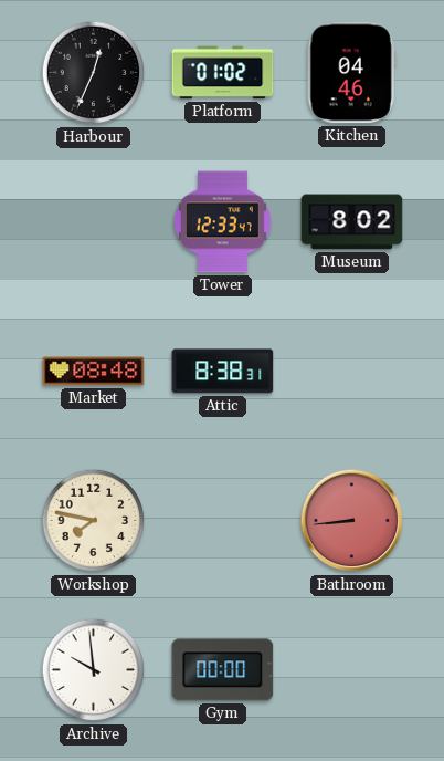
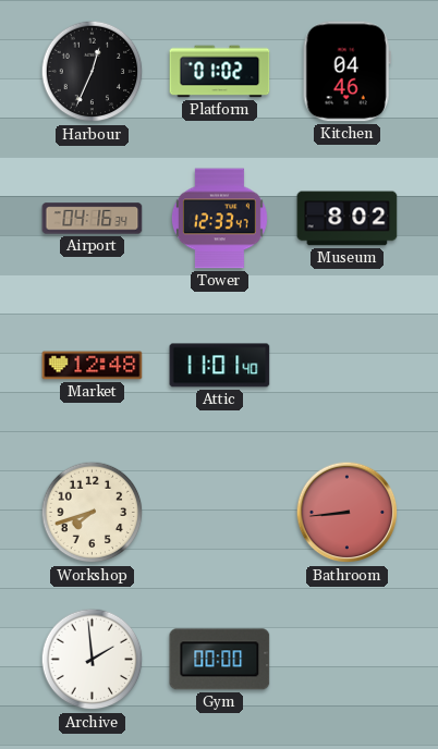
Airport: none -> 04:16
Market: 08:48 -> 12:48
Attic: 8:38 -> 11:01
Workshop: 7:47 -> 7:42
Archive: 9:59 -> 1:59
